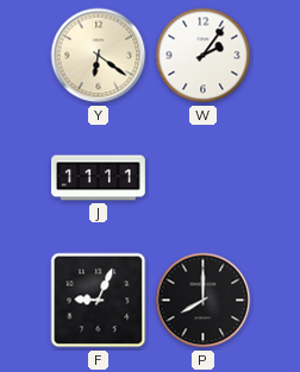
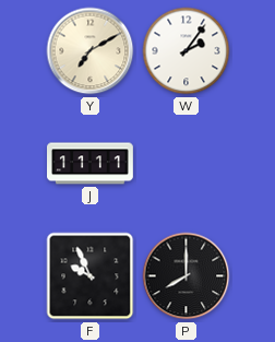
Y: 6:21 -> 7:10
F: 9:04 -> 9:56
